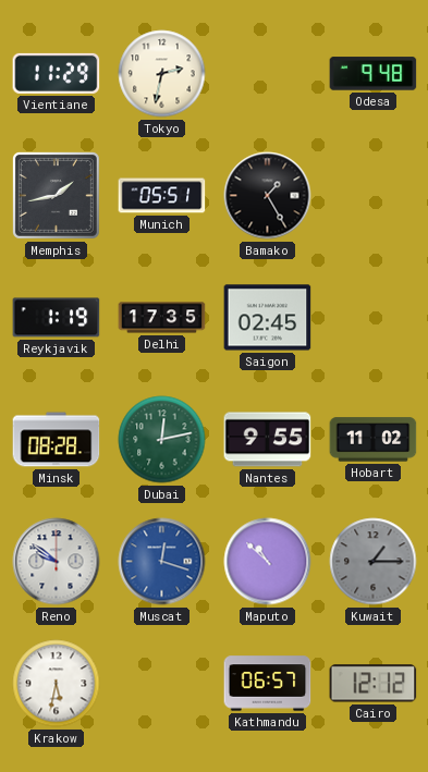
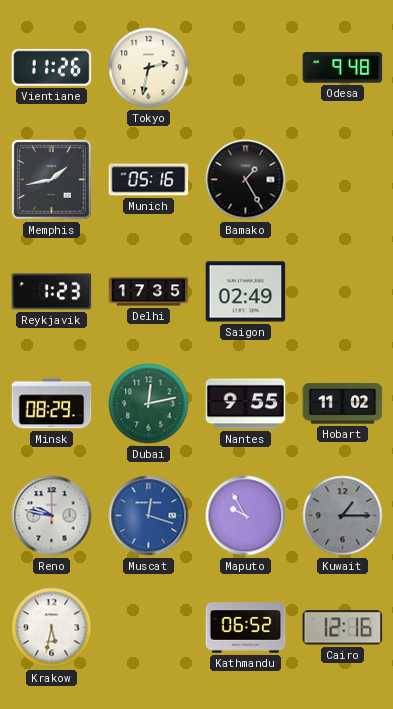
Vientiane: 11:29 -> 11:26
Munich: 05:51 -> 05:16
Reykjavik: 1:19 -> 1:23
Saigon: 02:45 -> 02:49
Minsk: 08:28 -> 08:29
Reno: 9:51 -> 9:47
Maputo: 10:52 -> 9:55
Kathmandu: 06:57 -> 06:52
Cairo: 12:12 -> 12:16
